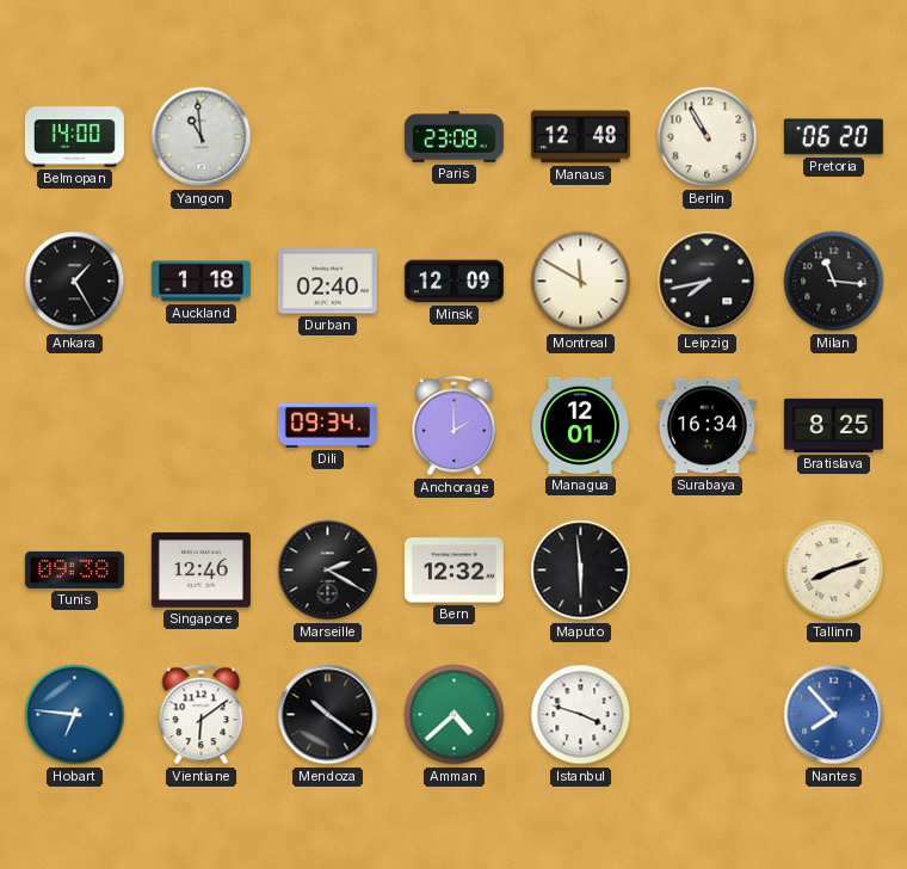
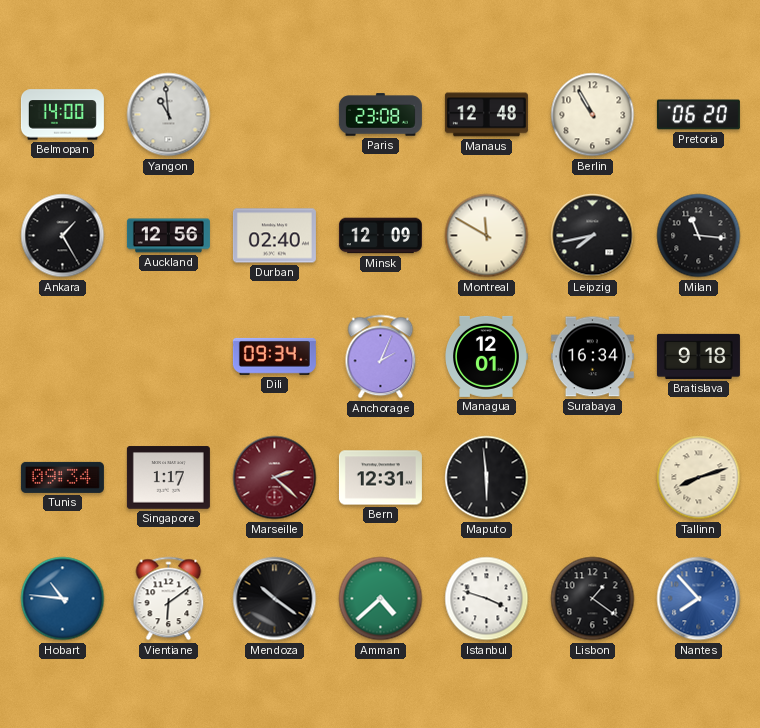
Auckland: 1:18 -> 12:56
Anchorage: 2:00 -> 2:04
Bratislava: 8:25 -> 9:18
Tunis: 09:38 -> 09:34
Singapore: 12:46 -> 1:17
Marseille: 2:20 -> 2:22
Marseille dial: black -> burgundy
Bern: 12:32 -> 12:31
Hobart: 6:46 -> 10:46
Lisbon: none -> 1:21
